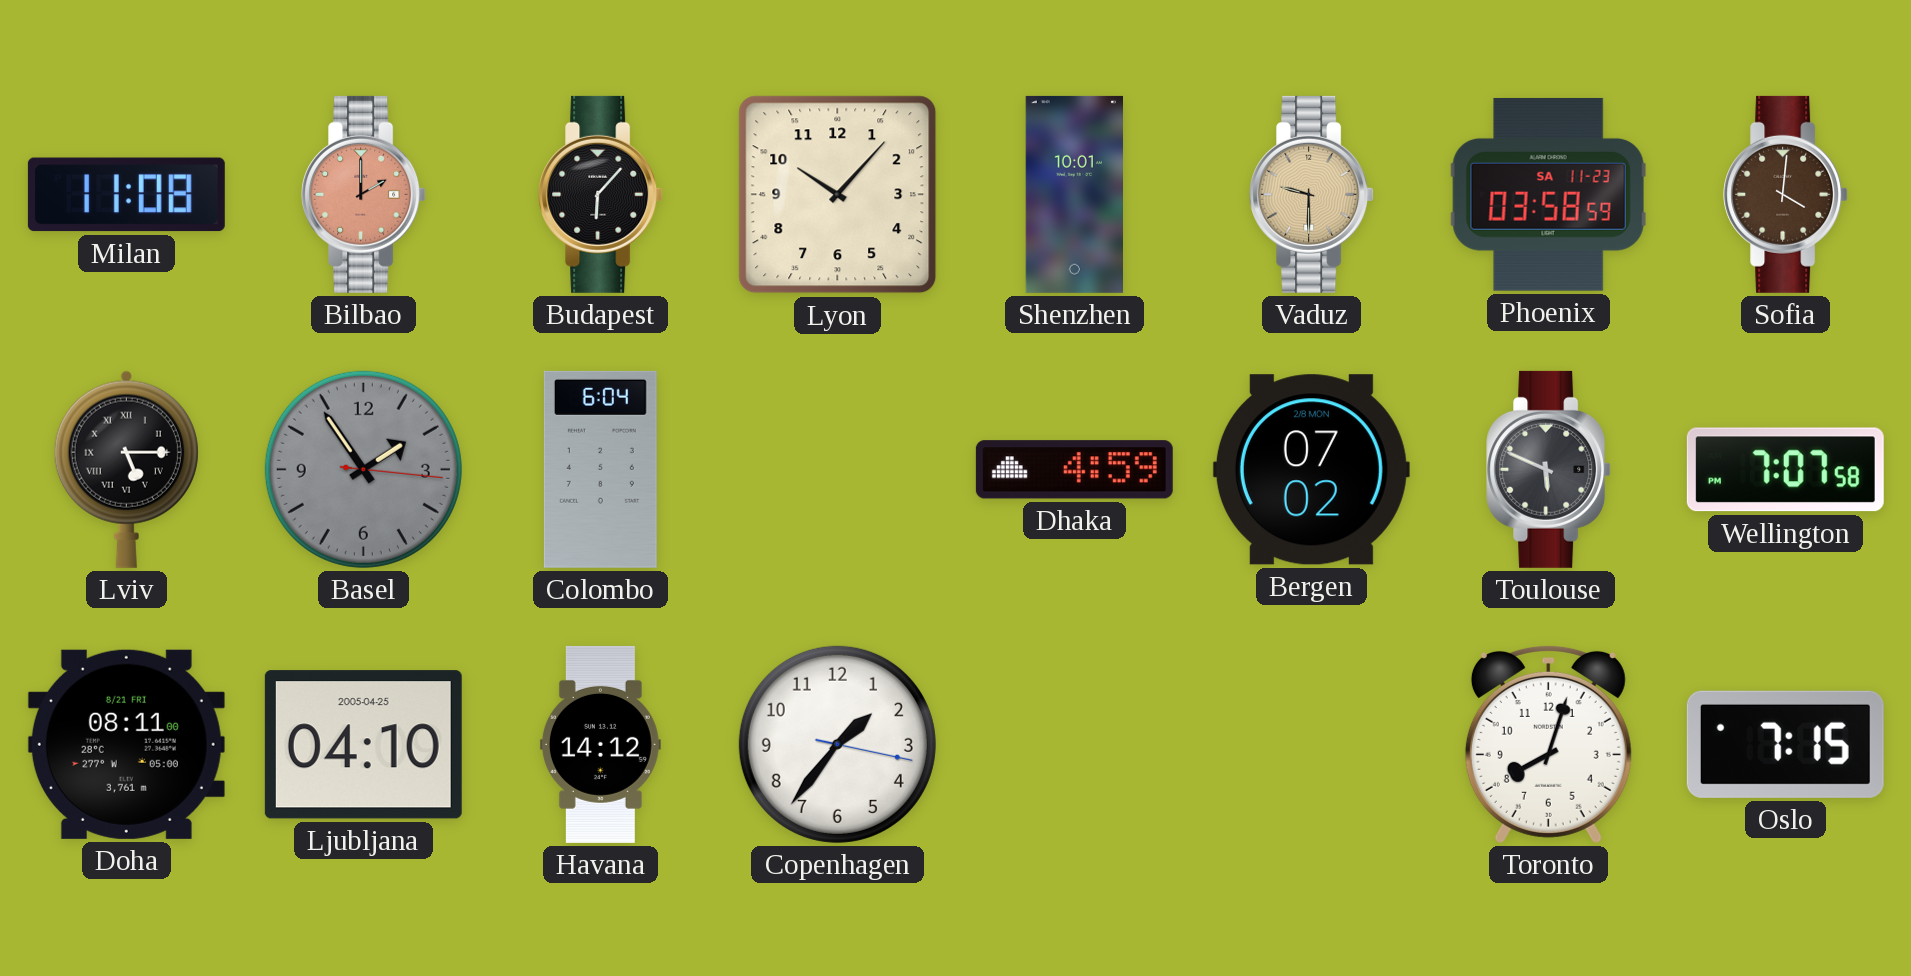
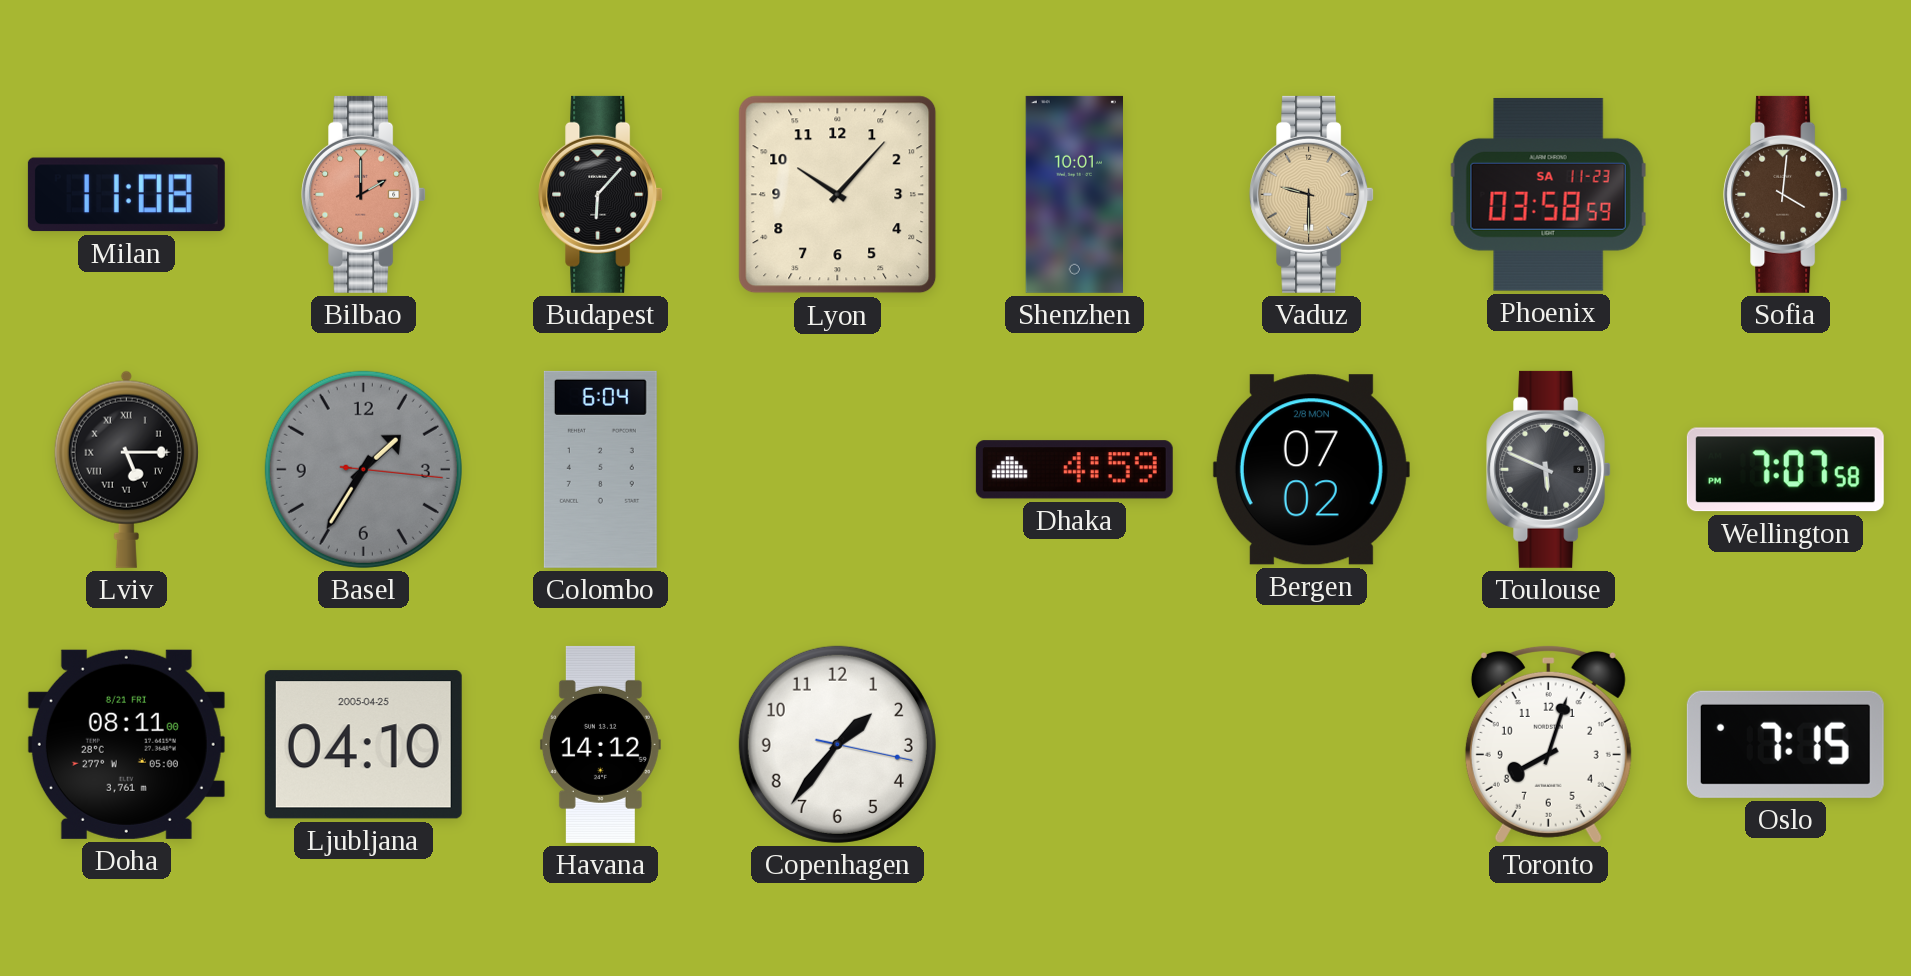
Basel: 1:54 -> 1:35
